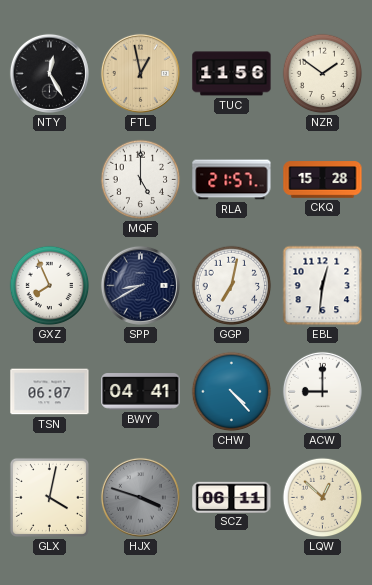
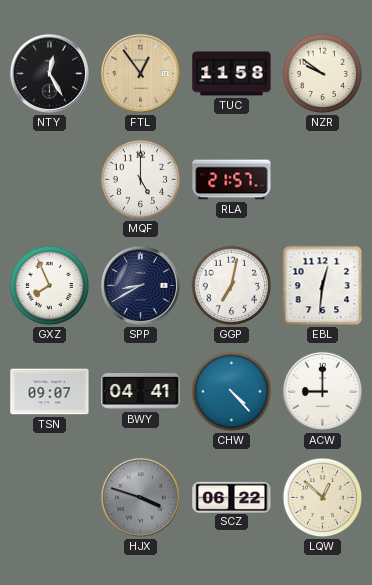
FTL: 12:58 -> 12:54
TUC: 11:56 -> 11:58
NZR: 1:51 -> 9:51
CKQ: 15:28 -> none
TSN: 06:07 -> 09:07
GLX: 4:02 -> none
SCZ: 06:11 -> 06:22
